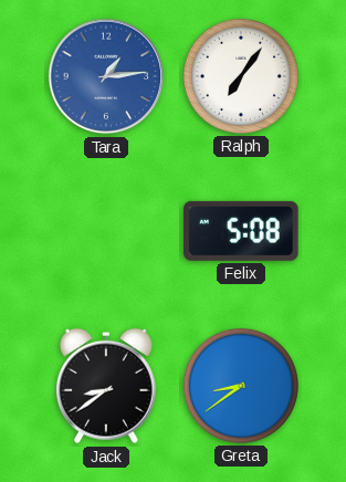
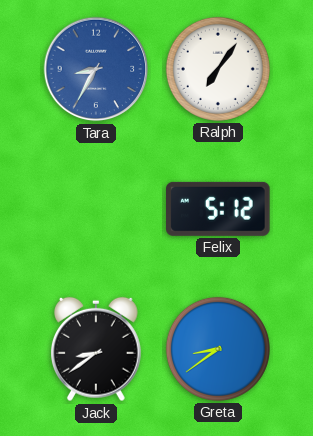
Tara: 1:14 -> 8:35
Felix: 5:08 -> 5:12
